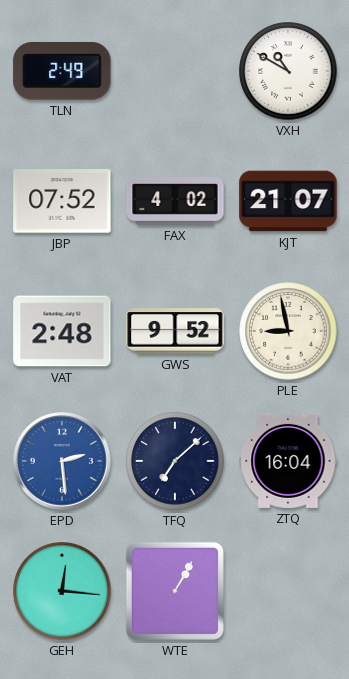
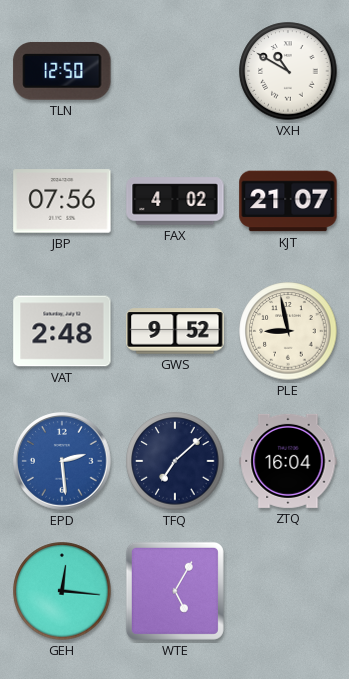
TLN: 2:49 -> 12:50
JBP: 07:52 -> 07:56
WTE: 1:05 -> 5:05
